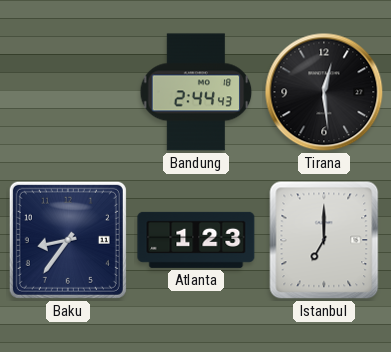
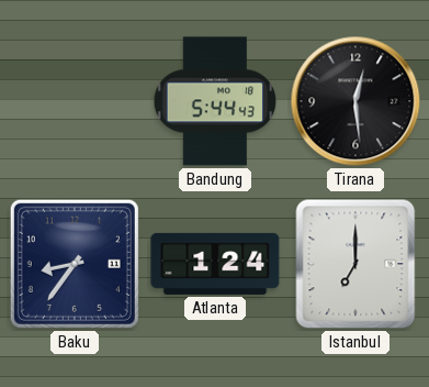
Bandung: 2:44 -> 5:44
Atlanta: 1:23 -> 1:24
